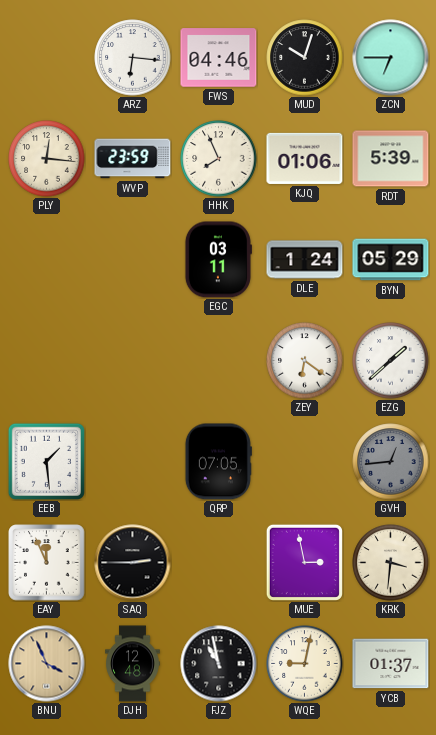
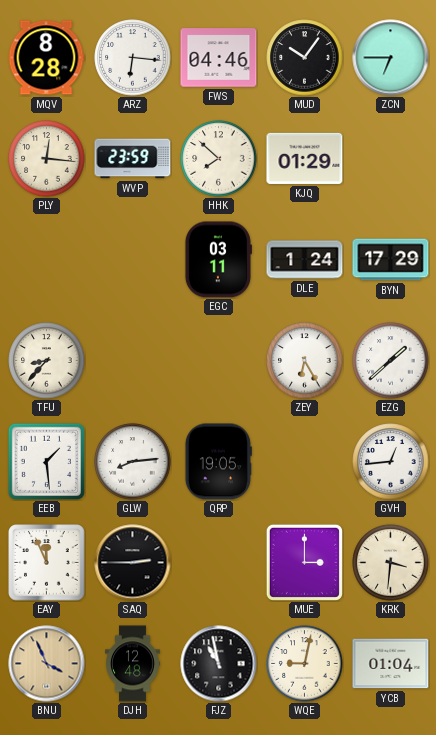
MQV: none -> 8:28
MUD: 10:03 -> 10:06
HHK: 7:56 -> 7:52
KJQ: 01:06 -> 01:29
RDT: 5:39 -> none
BYN: 05:29 -> 17:29
TFU: none -> 8:37
ZEY: 6:21 -> 6:25
GLW: none -> 8:14
QRP: 07:05 -> 19:05
GVH dial: grey -> white
MUE: 2:58 -> 3:00
YCB: 01:37 -> 01:04
